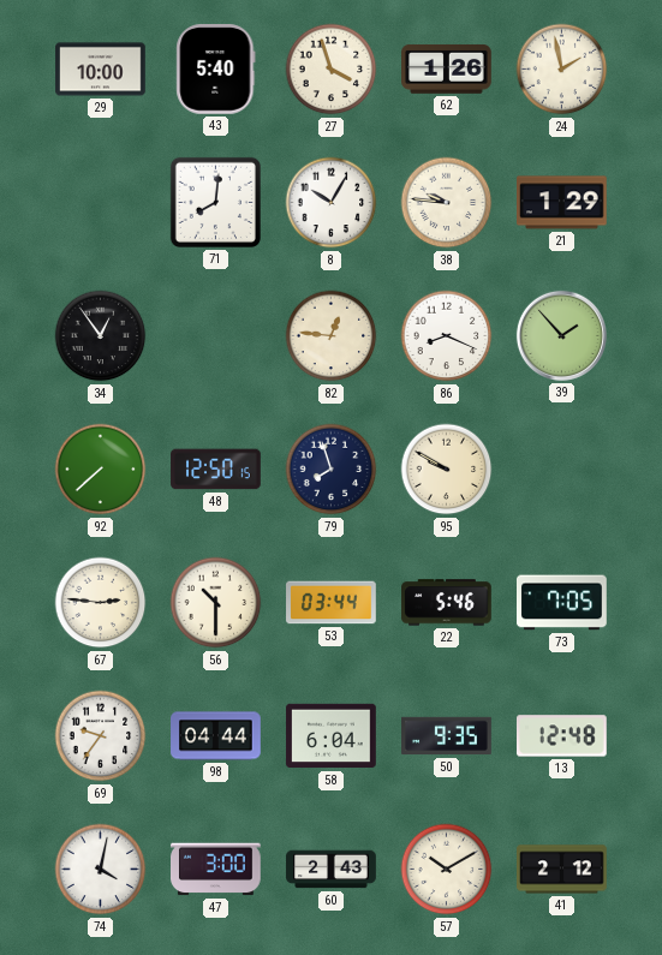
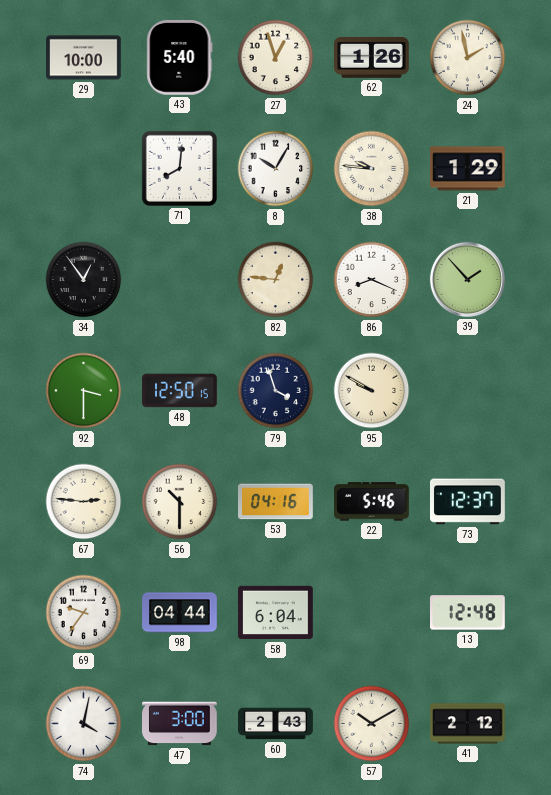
27: 3:57 -> 12:57
92: 7:38 -> 3:30
79: 7:57 -> 3:57
53: 03:44 -> 04:16
73: 7:05 -> 12:37
50: 9:35 -> none
